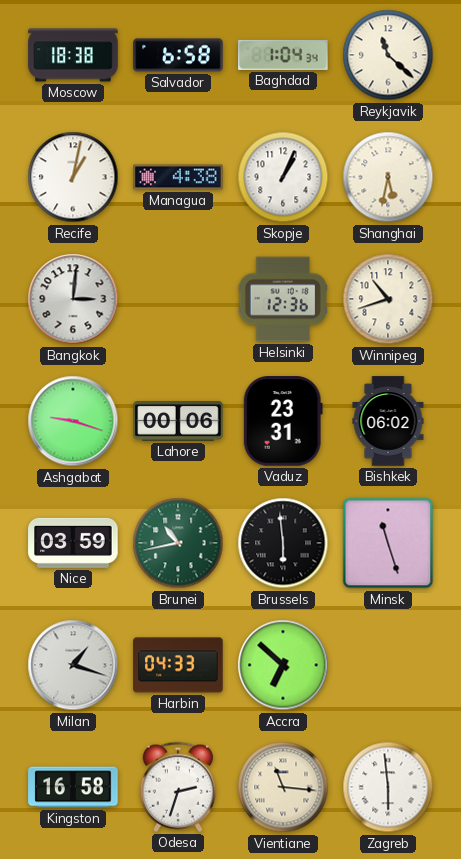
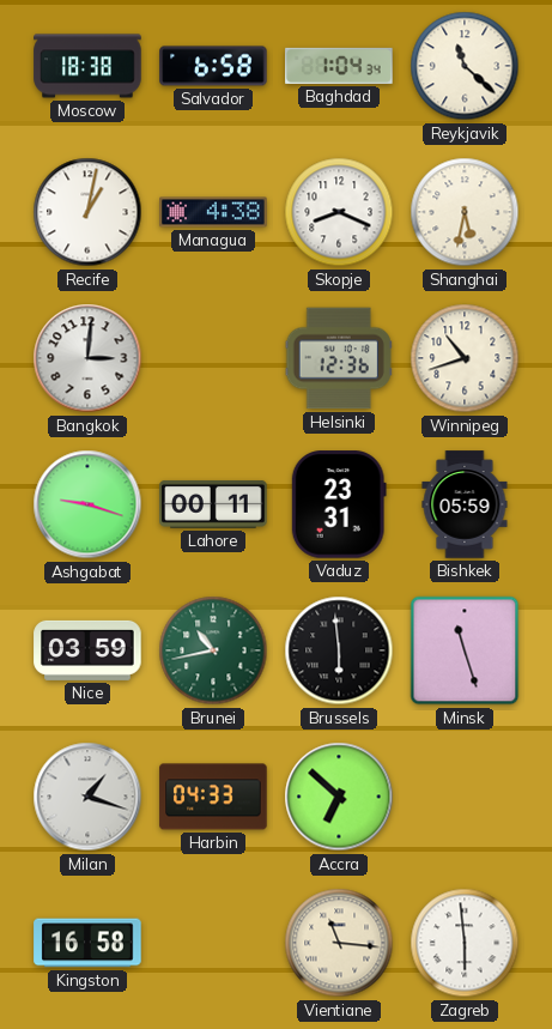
Skopje: 1:04 -> 8:19
Lahore: 00:06 -> 00:11
Bishkek: 06:02 -> 05:59
Odesa: 2:33 -> none
